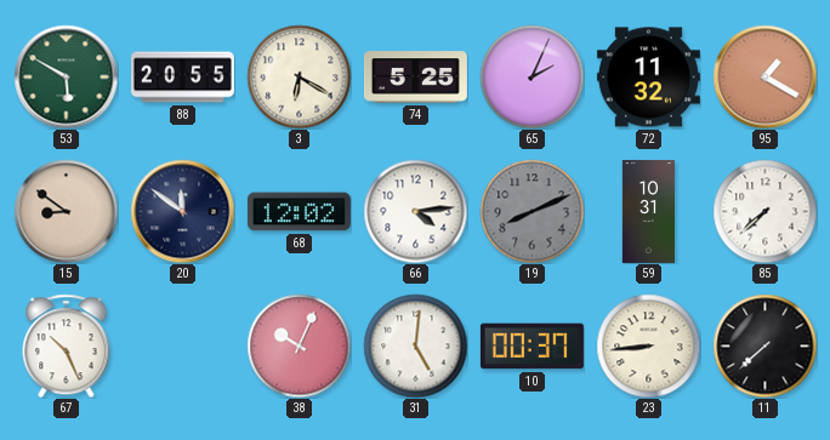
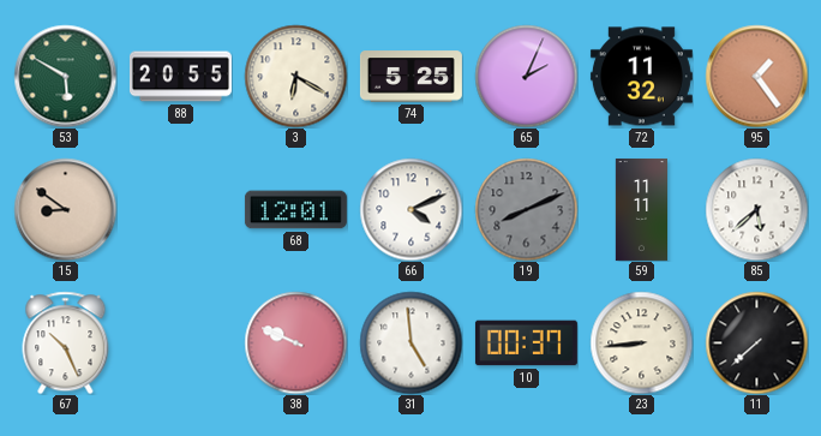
95: 1:20 -> 1:24
20: 11:51 -> none
68: 12:02 -> 12:01
66: 4:14 -> 4:11
59: 10:31 -> 11:11
85: 7:38 -> 5:38
38: 10:04 -> 9:49
31: 5:01 -> 4:59
